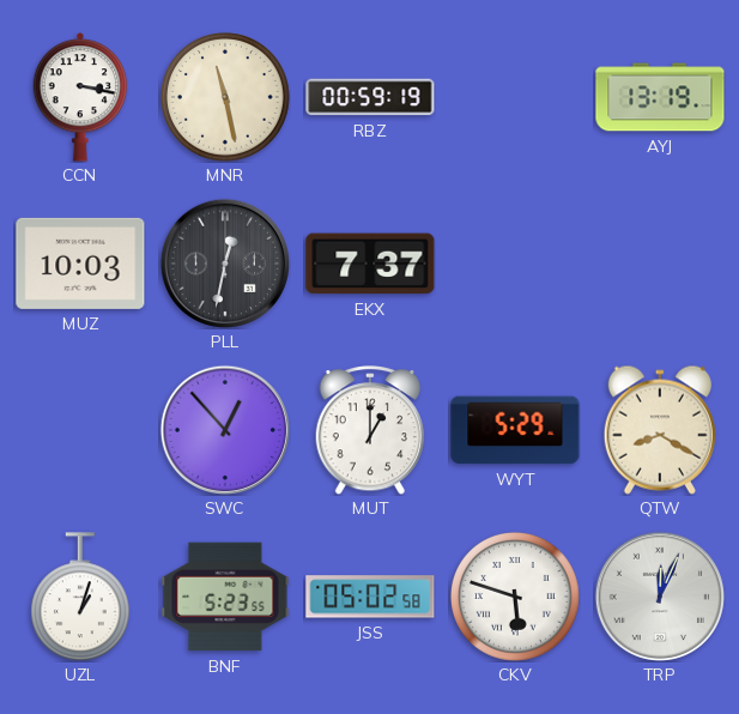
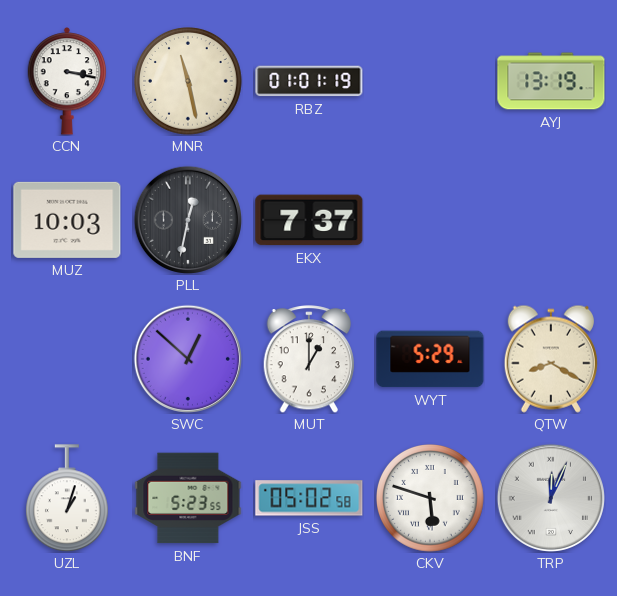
RBZ: 00:59 -> 01:01
SWC: 12:53 -> 12:52
